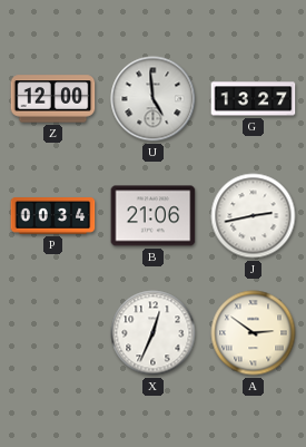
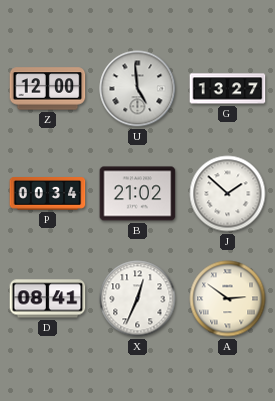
B: 21:06 -> 21:02
J: 2:43 -> 1:52
D: none -> 08:41
